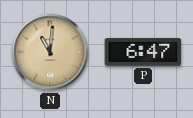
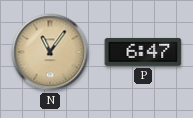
N: 11:01 -> 11:06
